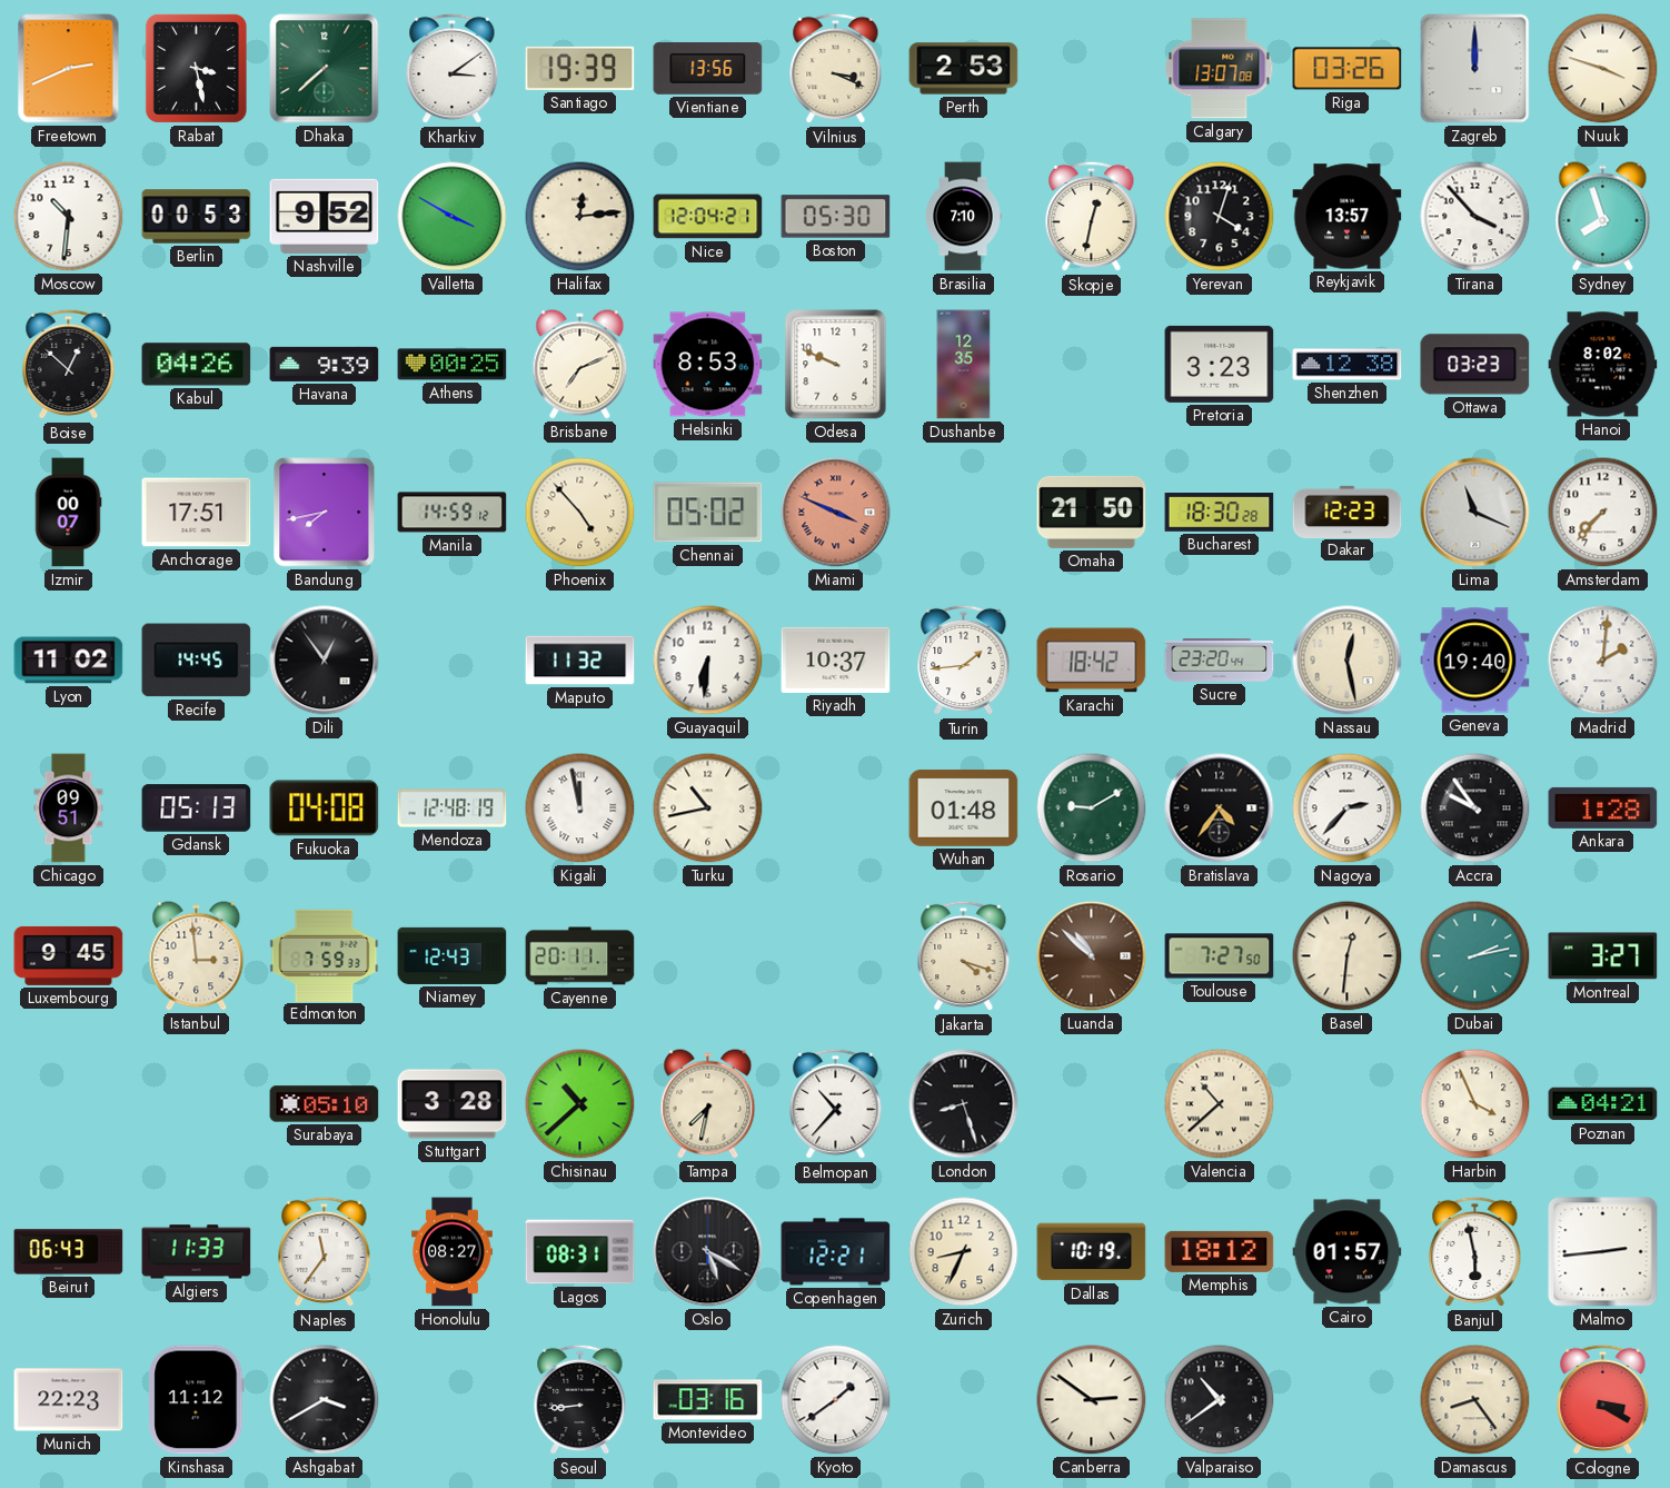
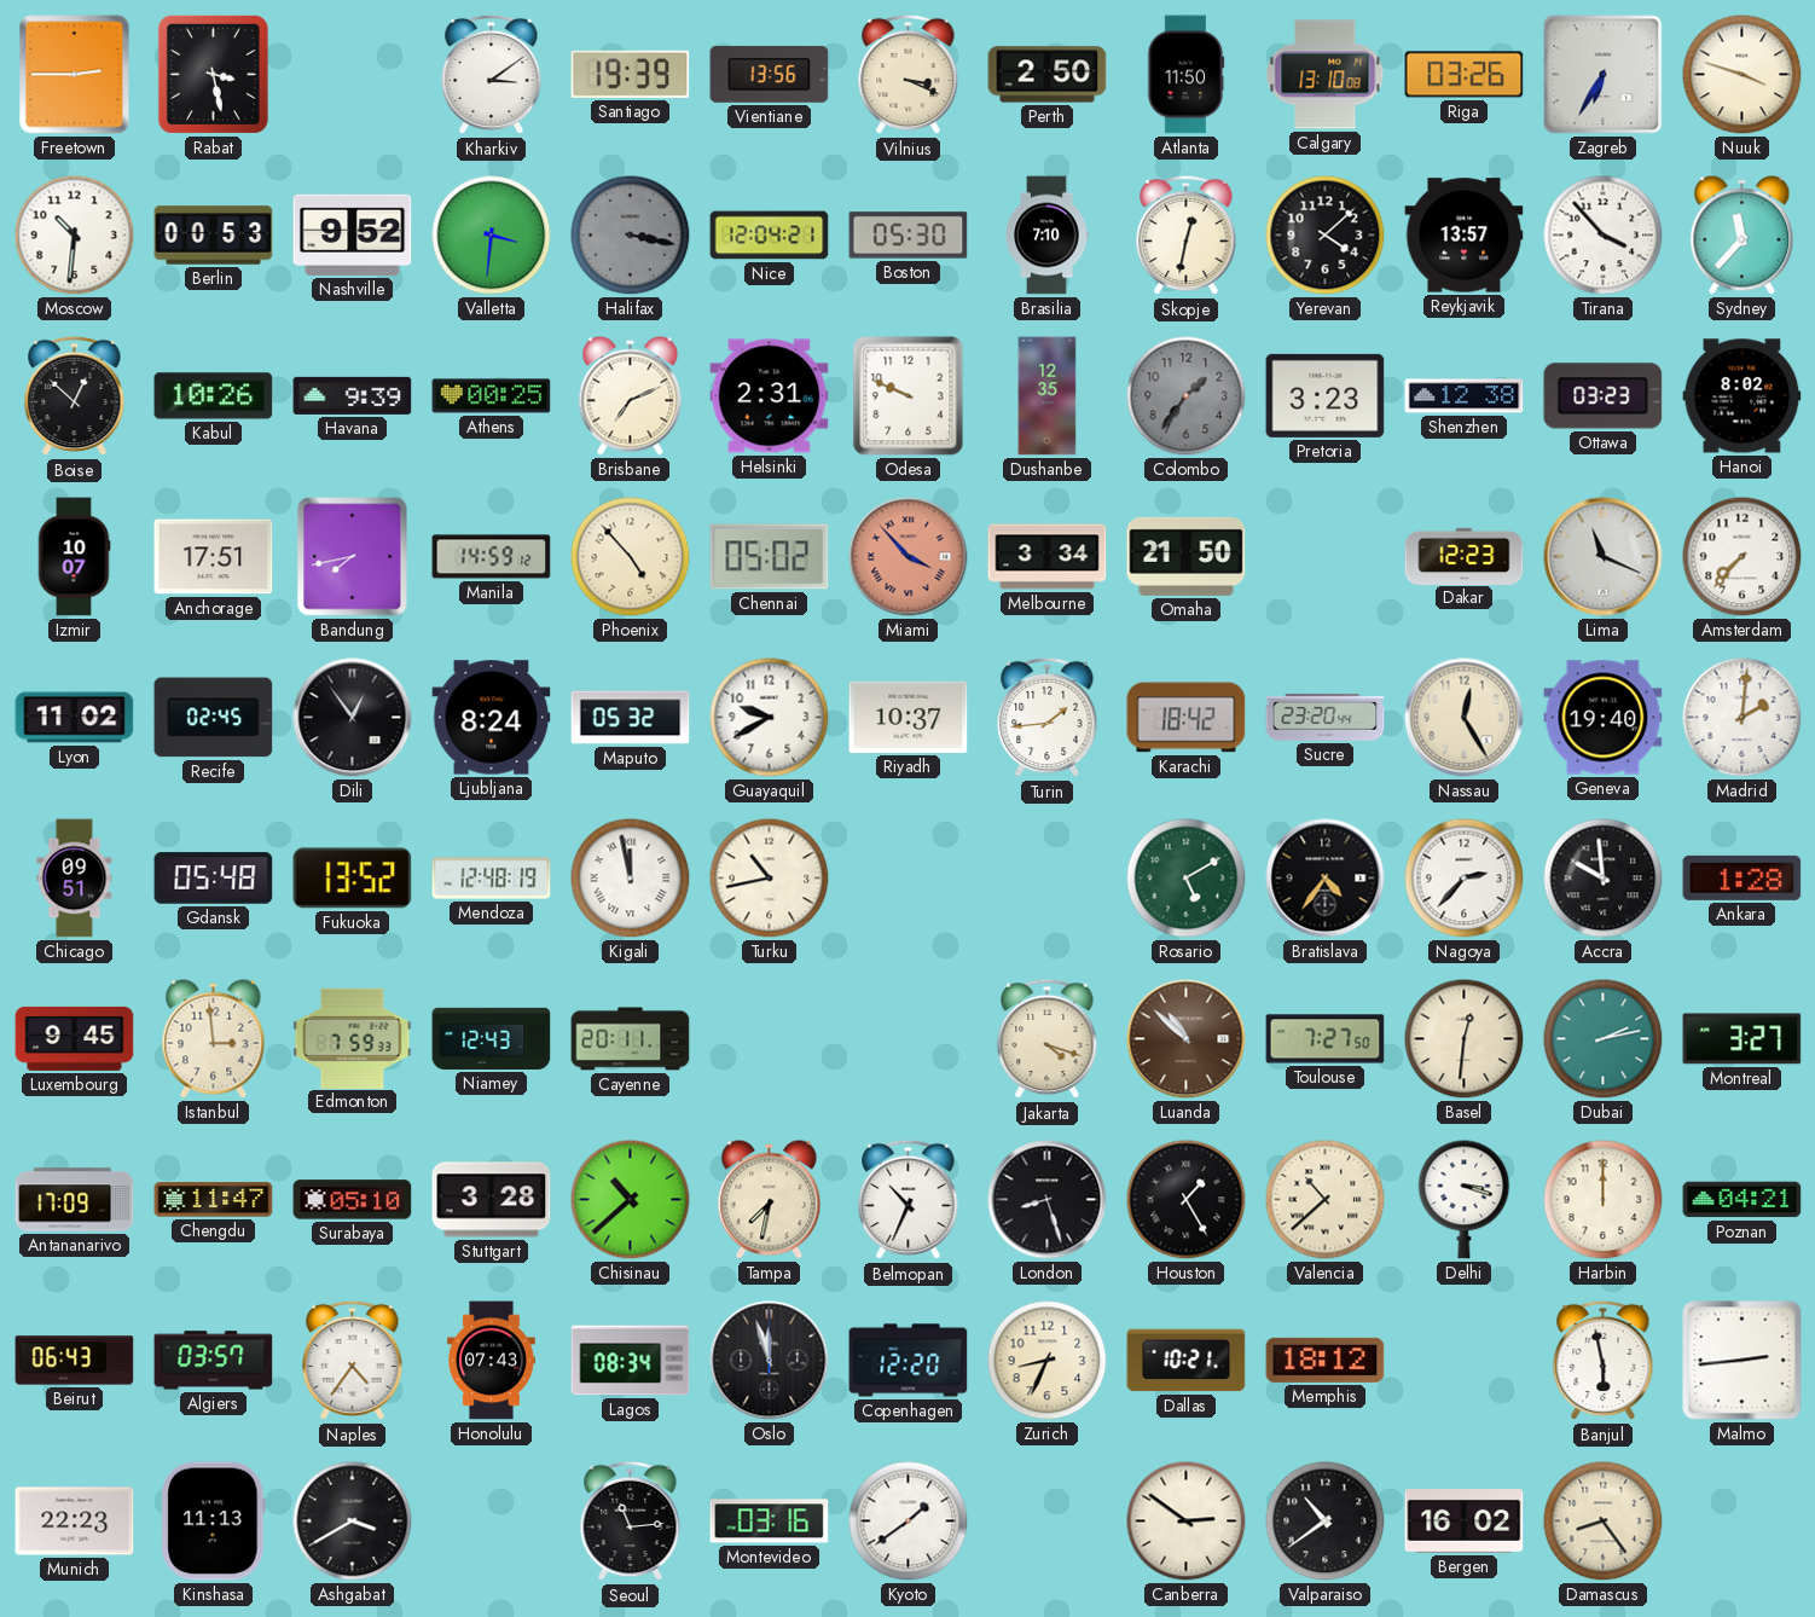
Freetown: 2:41 -> 2:45
Dhaka: 7:38 -> none
Perth: 2:53 -> 2:50
Atlanta: none -> 11:50
Calgary: 13:07 -> 13:10
Zagreb: 12:00 -> 6:35
Valletta: 3:50 -> 3:31
Halifax: 12:14 -> 3:17
Halifax dial: cream -> grey
Yerevan: 4:03 -> 4:08
Sydney: 7:57 -> 11:37
Kabul: 04:26 -> 10:26
Helsinki: 8:53 -> 2:31
Colombo: none -> 1:36
Izmir: 00:07 -> 10:07
Miami: 3:49 -> 3:53
Melbourne: none -> 3:34
Bucharest: 18:30 -> none
Recife: 14:45 -> 02:45
Ljubljana: none -> 8:24
Maputo: 11:32 -> 05:32
Guayaquil: 6:31 -> 9:40
Nassau: 12:28 -> 12:25
Gdansk: 05:13 -> 05:48
Fukuoka: 04:08 -> 13:52
Wuhan: 01:48 -> none
Rosario: 9:10 -> 5:10
Accra: 9:54 -> 9:59
Antananarivo: none -> 17:09
Chengdu: none -> 11:47
Belmopan: 10:37 -> 10:34
Houston: none -> 1:25
Delhi: none -> 3:18
Harbin: 3:56 -> 12:00
Algiers: 11:33 -> 03:57
Naples: 11:36 -> 4:36
Honolulu: 08:27 -> 07:43
Lagos: 08:31 -> 08:34
Oslo: 5:20 -> 11:57
Copenhagen: 12:21 -> 12:20
Dallas: 10:19 -> 10:21
Cairo: 01:57 -> none
Kinshasa: 11:12 -> 11:13
Seoul: 8:44 -> 11:14
Bergen: none -> 16:02
Cologne: 3:20 -> none
